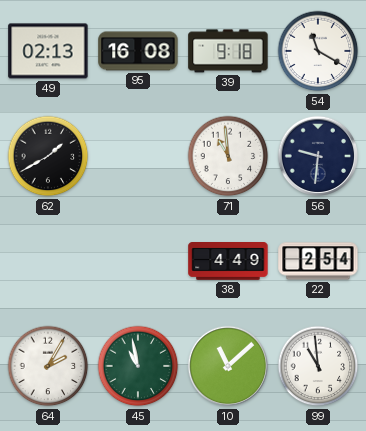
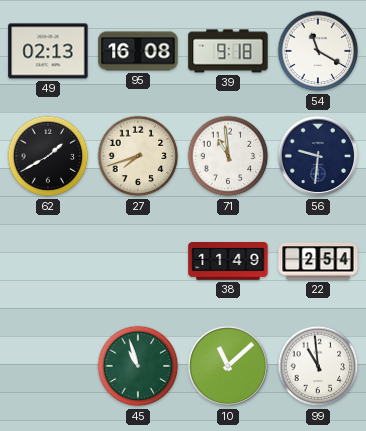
27: none -> 7:42
38: 4:49 -> 11:49
64: 2:05 -> none
45: 10:58 -> 10:57
